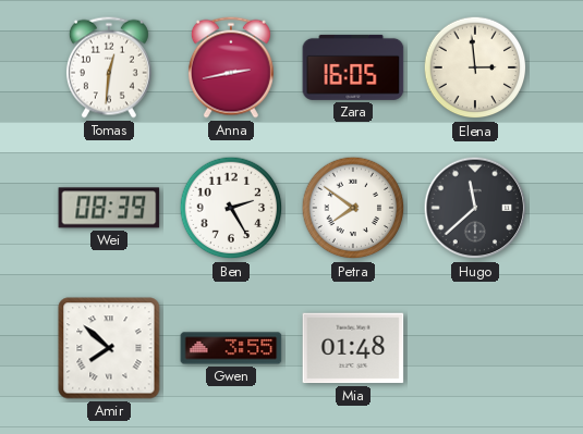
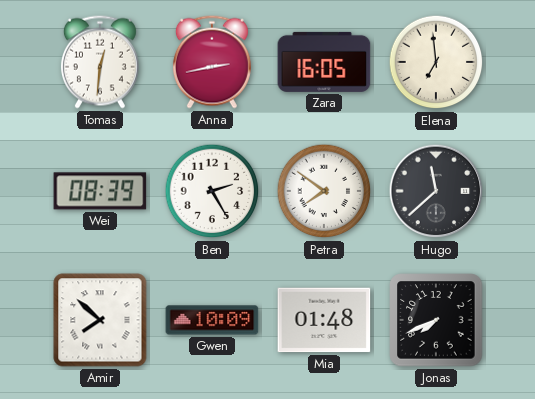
Elena: 2:59 -> 6:59
Gwen: 3:55 -> 10:09
Jonas: none -> 7:41
